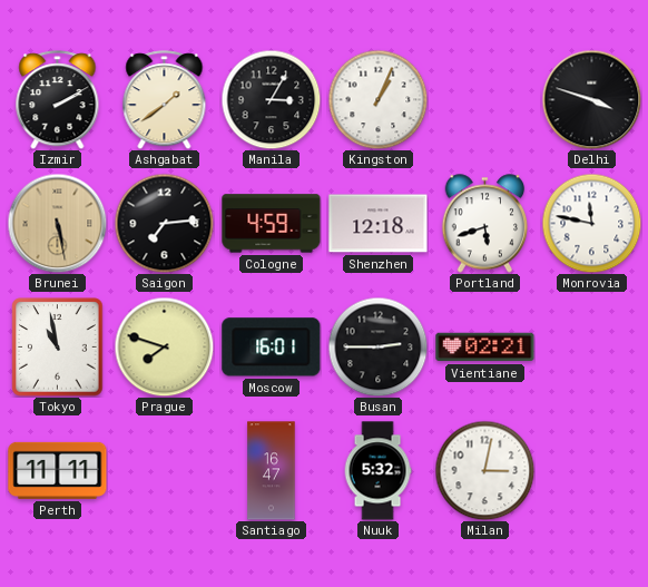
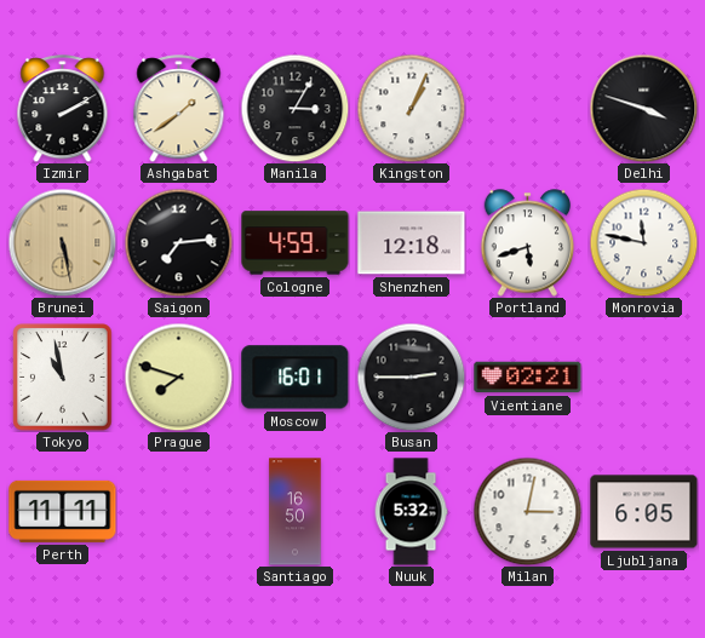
Santiago: 16:47 -> 16:50
Ljubljana: none -> 6:05
